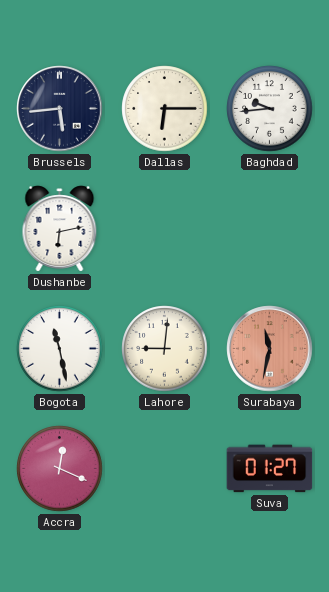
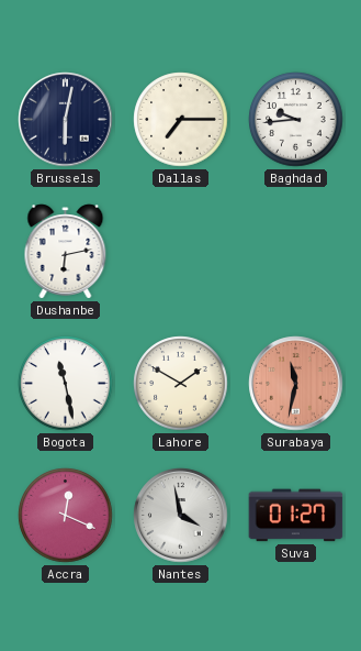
Brussels: 5:44 -> 6:02
Dallas: 6:15 -> 7:15
Lahore: 9:01 -> 1:50
Nantes: none -> 3:58
